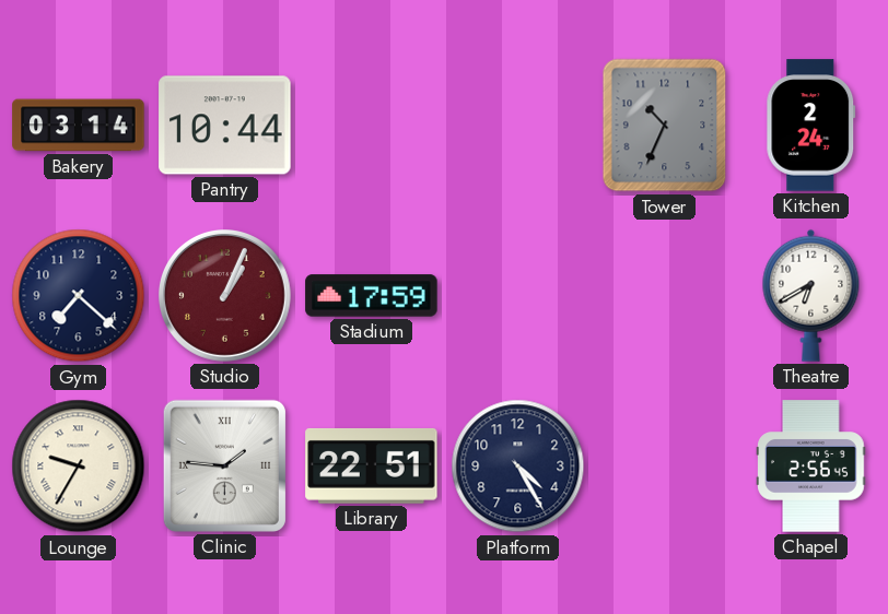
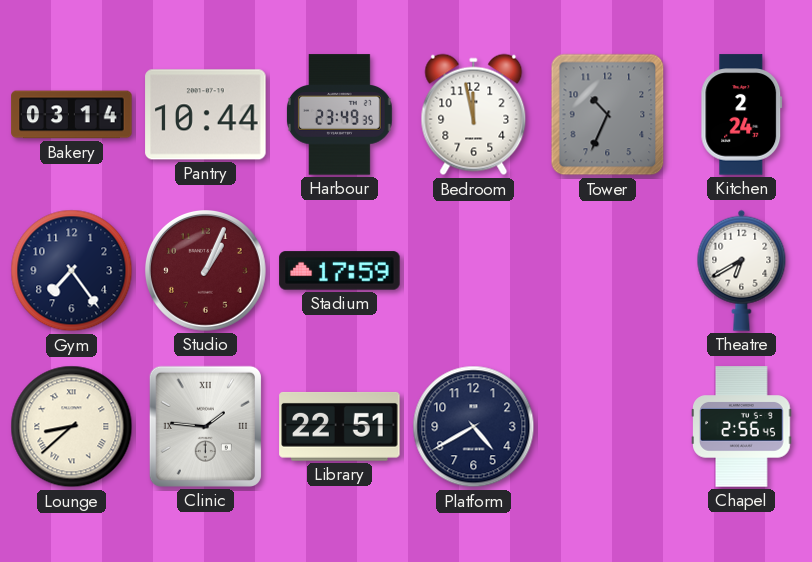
Harbour: none -> 23:49
Bedroom: none -> 11:58
Gym: 7:22 -> 7:24
Lounge: 9:35 -> 8:38
Platform: 4:25 -> 4:40
